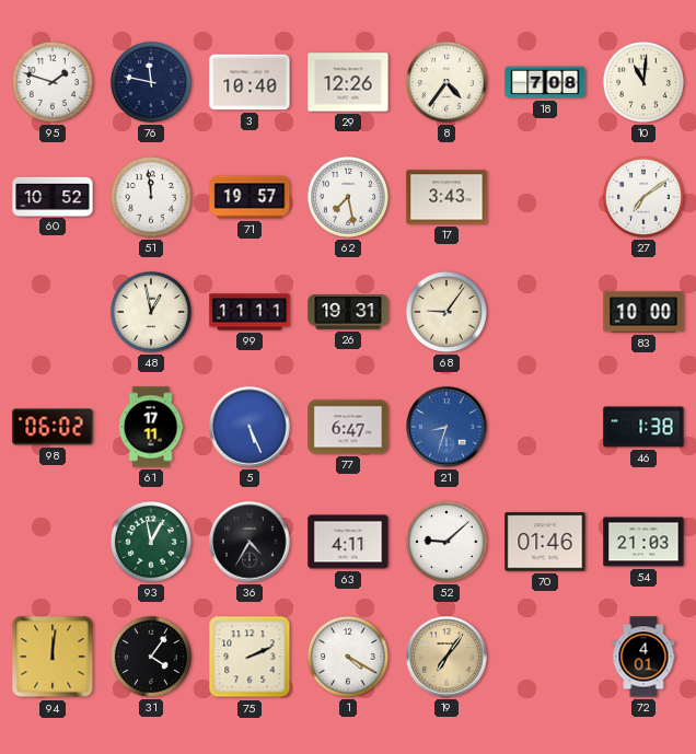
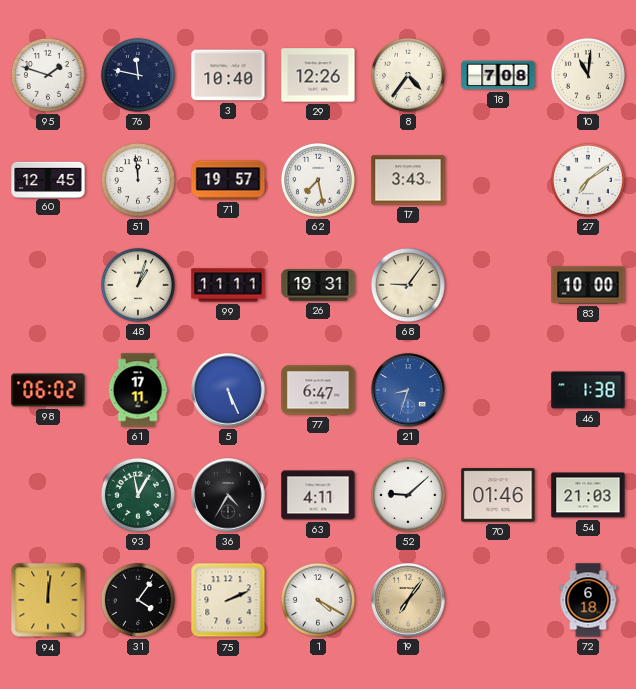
60: 10:52 -> 12:45
48: 12:58 -> 1:03
72: 4:01 -> 6:18
